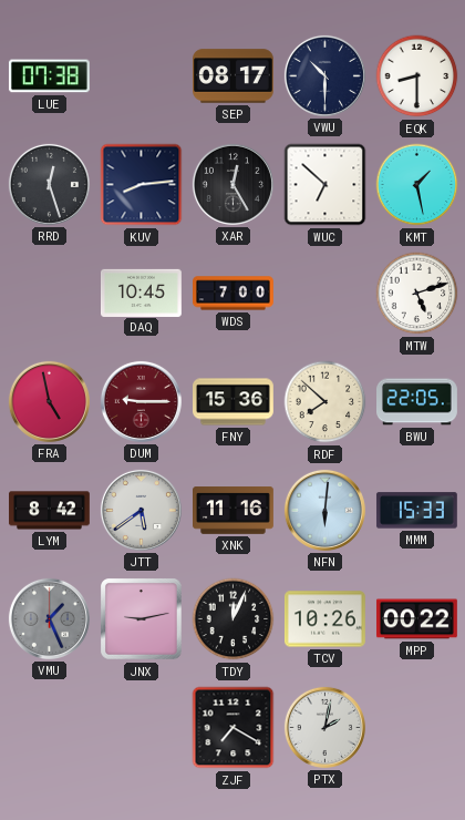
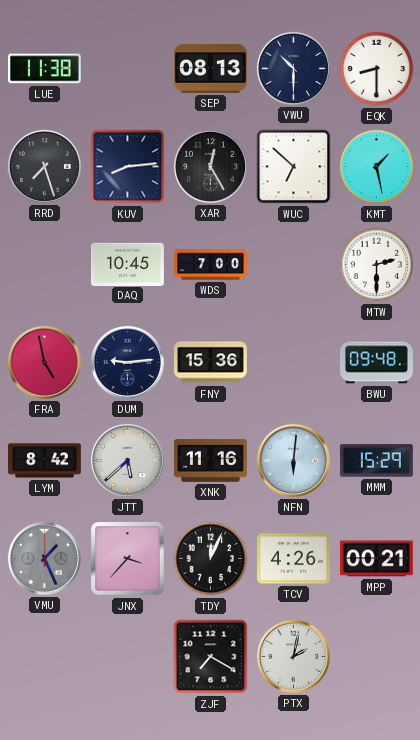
LUE: 07:38 -> 11:38
SEP: 08:17 -> 08:13
RRD: 12:27 -> 7:27
MTW: 5:12 -> 2:30
DUM: 9:15 -> 9:14
DUM dial: burgundy -> navy
RDF: 7:52 -> none
BWU: 22:05 -> 09:48
JTT: 5:39 -> 5:38
MMM: 15:33 -> 15:29
JNX: 9:13 -> 3:37
TCV: 10:26 -> 4:26
MPP: 00:22 -> 00:21
